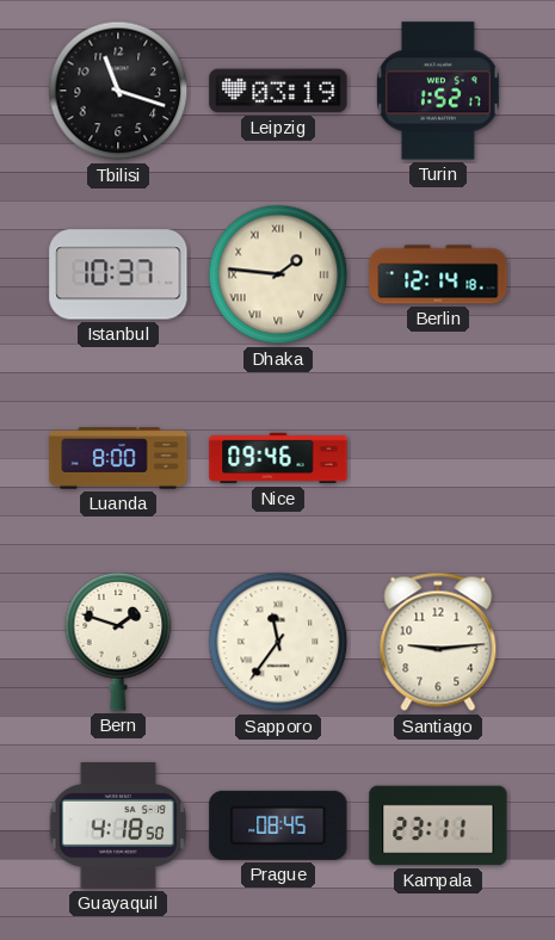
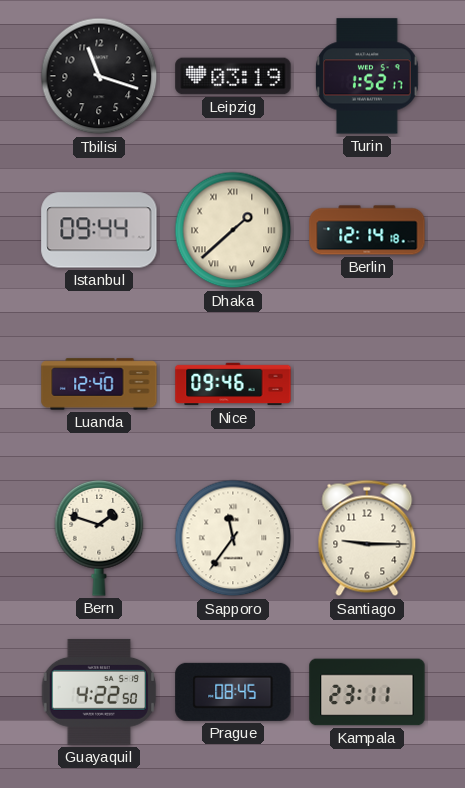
Istanbul: 10:37 -> 09:44
Dhaka: 1:46 -> 1:38
Luanda: 8:00 -> 12:40
Santiago: 9:14 -> 9:15
Guayaquil: 4:18 -> 4:22
